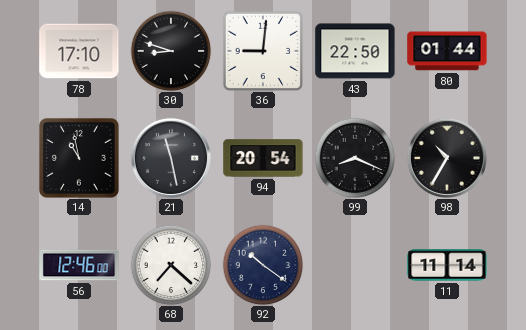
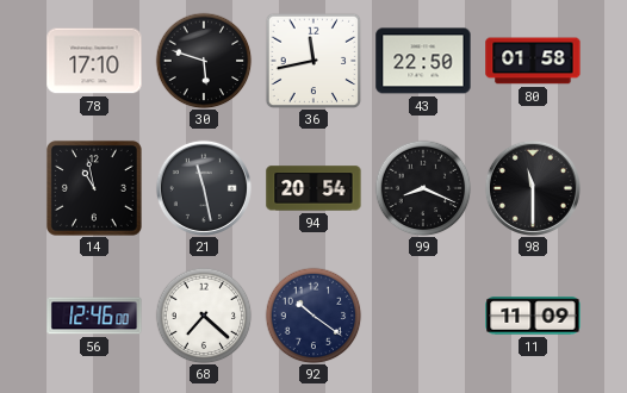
30: 8:48 -> 5:48
36: 9:01 -> 11:43
80: 01:44 -> 01:58
98: 10:35 -> 11:30
11: 11:14 -> 11:09
